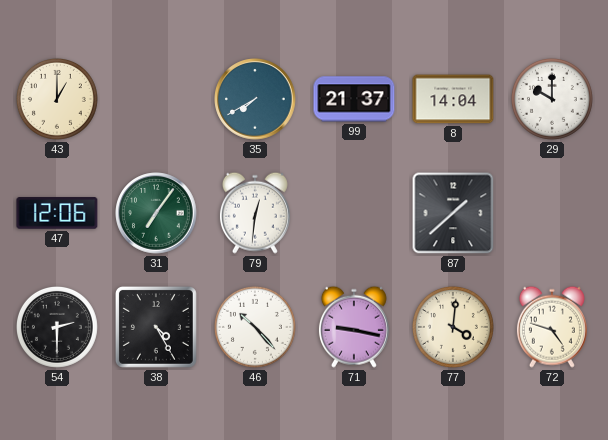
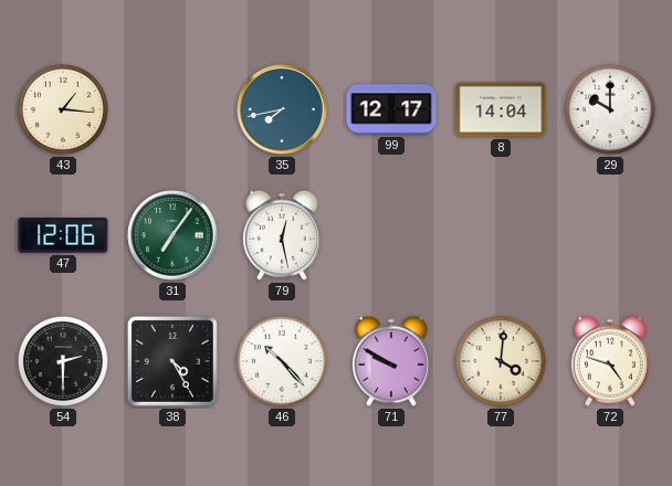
43: 1:00 -> 1:16
35: 7:40 -> 7:43
99: 21:37 -> 12:17
79: 12:31 -> 12:28
87: 1:38 -> none
71: 9:17 -> 9:50
